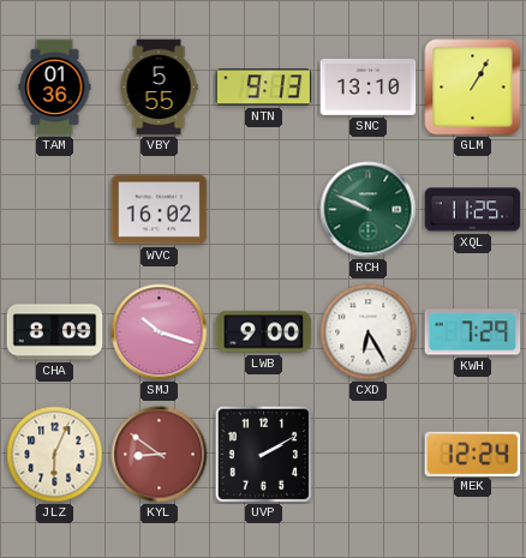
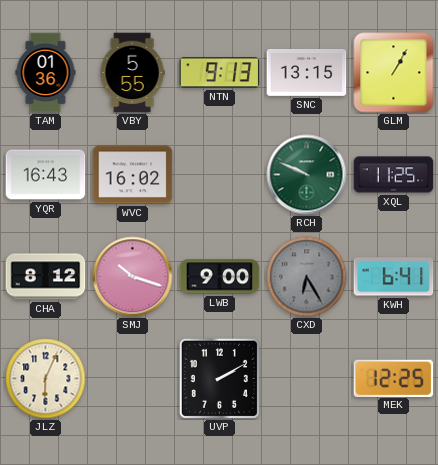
SNC: 13:10 -> 13:15
YQR: none -> 16:43
CHA: 8:09 -> 8:12
CXD dial: white -> grey
KWH: 7:29 -> 6:41
KYL: 8:51 -> none
MEK: 12:24 -> 12:25
